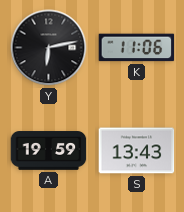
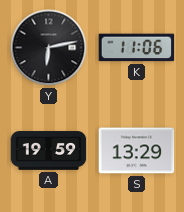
S: 13:43 -> 13:29
